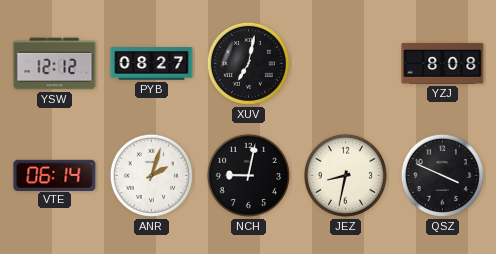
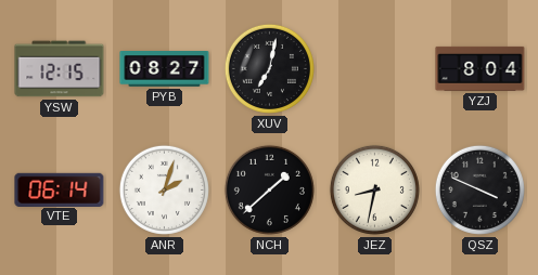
YSW: 12:12 -> 12:15
YZJ: 8:08 -> 8:04
NCH: 9:02 -> 1:38
